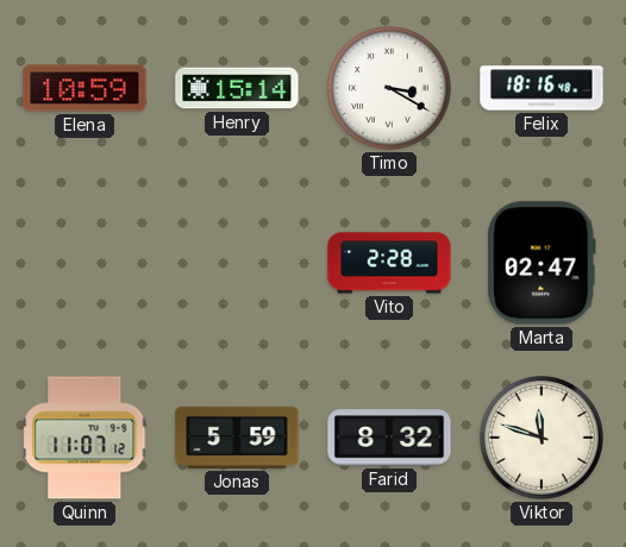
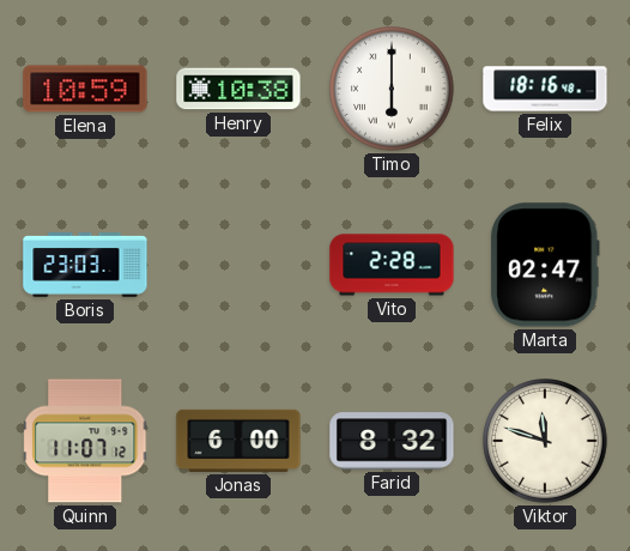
Henry: 15:14 -> 10:38
Timo: 3:20 -> 6:00
Boris: none -> 23:03
Jonas: 5:59 -> 6:00
